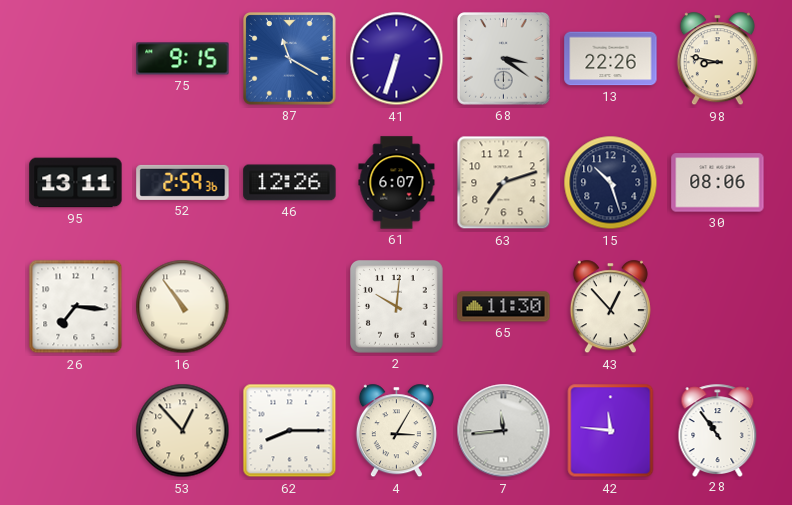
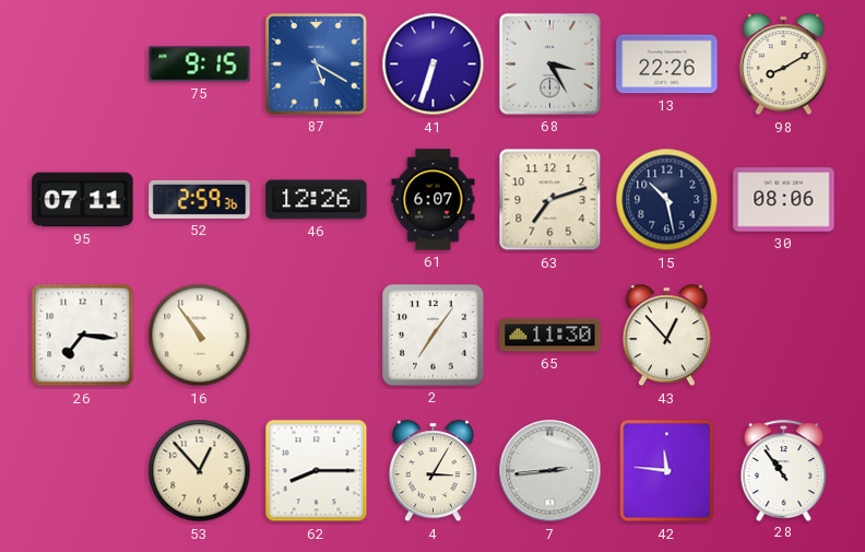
87: 11:20 -> 5:20
68: 3:21 -> 3:25
98: 8:47 -> 8:10
95: 13:11 -> 07:11
15: 10:27 -> 10:28
2: 10:01 -> 7:06
7: 11:44 -> 2:44
